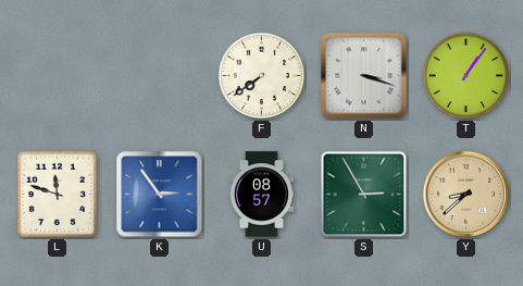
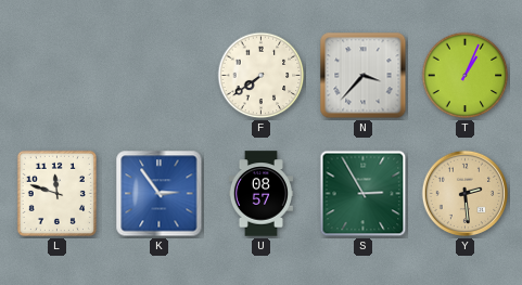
N: 3:18 -> 3:37
T: 1:06 -> 1:04
Y: 8:38 -> 2:29
